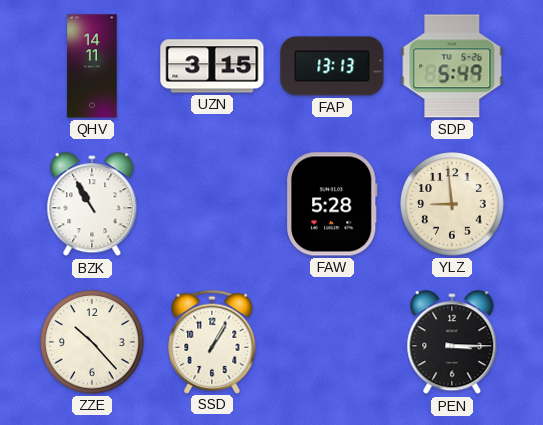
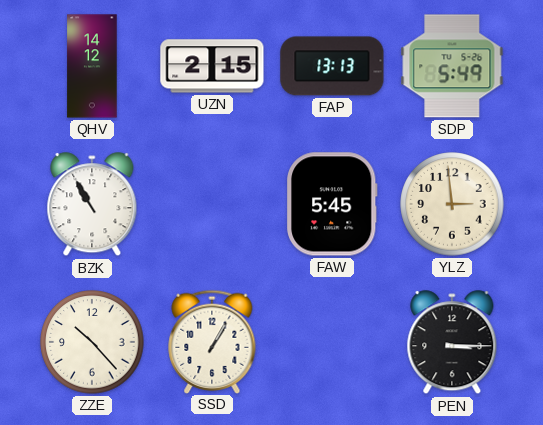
QHV: 14:11 -> 14:12
UZN: 3:15 -> 2:15
FAW: 5:28 -> 5:45
YLZ: 8:59 -> 2:59
